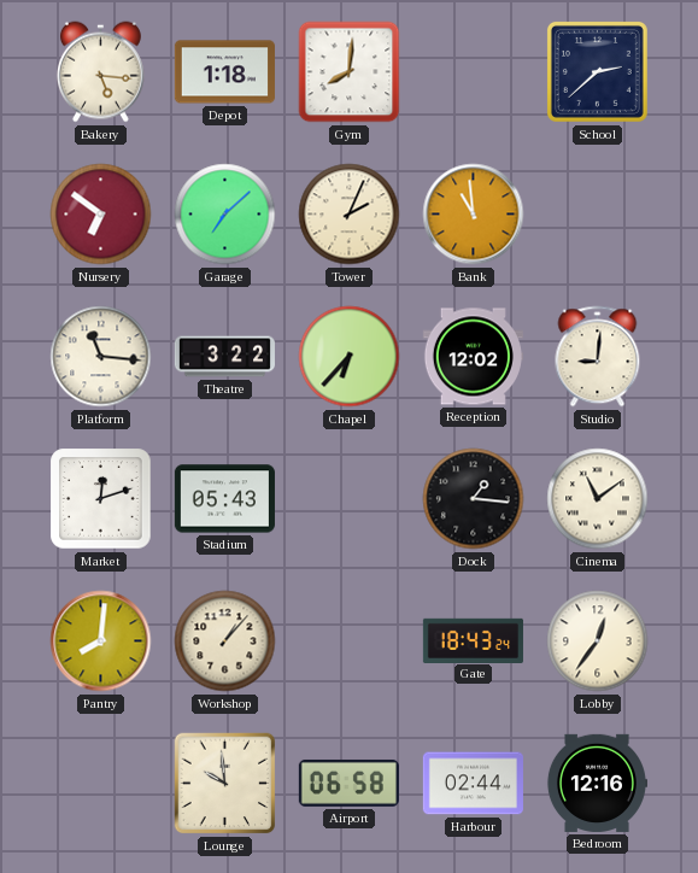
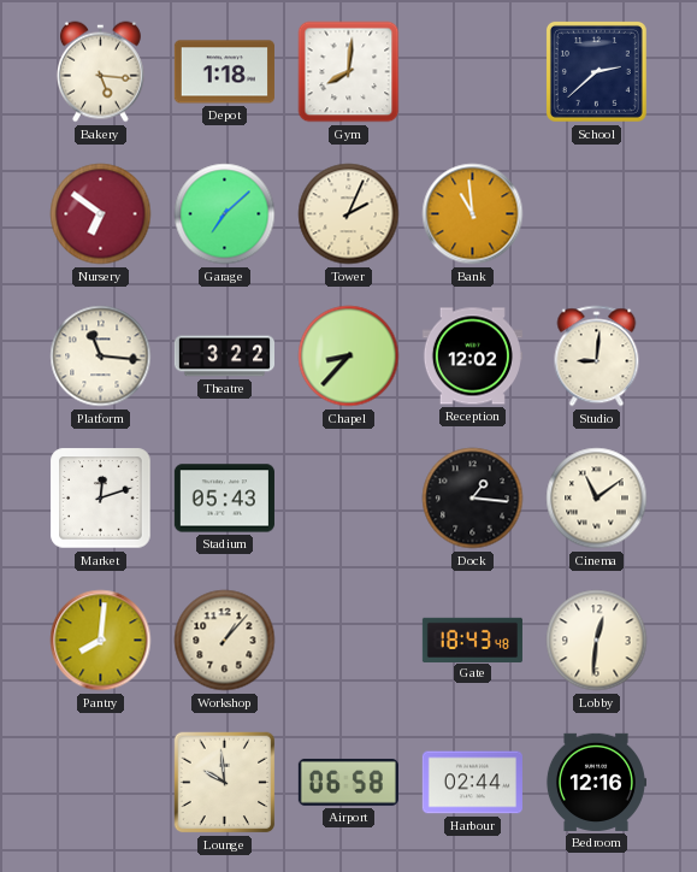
Chapel: 6:37 -> 8:37
Gate: 18:43:24 -> 18:43:48
Lobby: 12:36 -> 12:31
